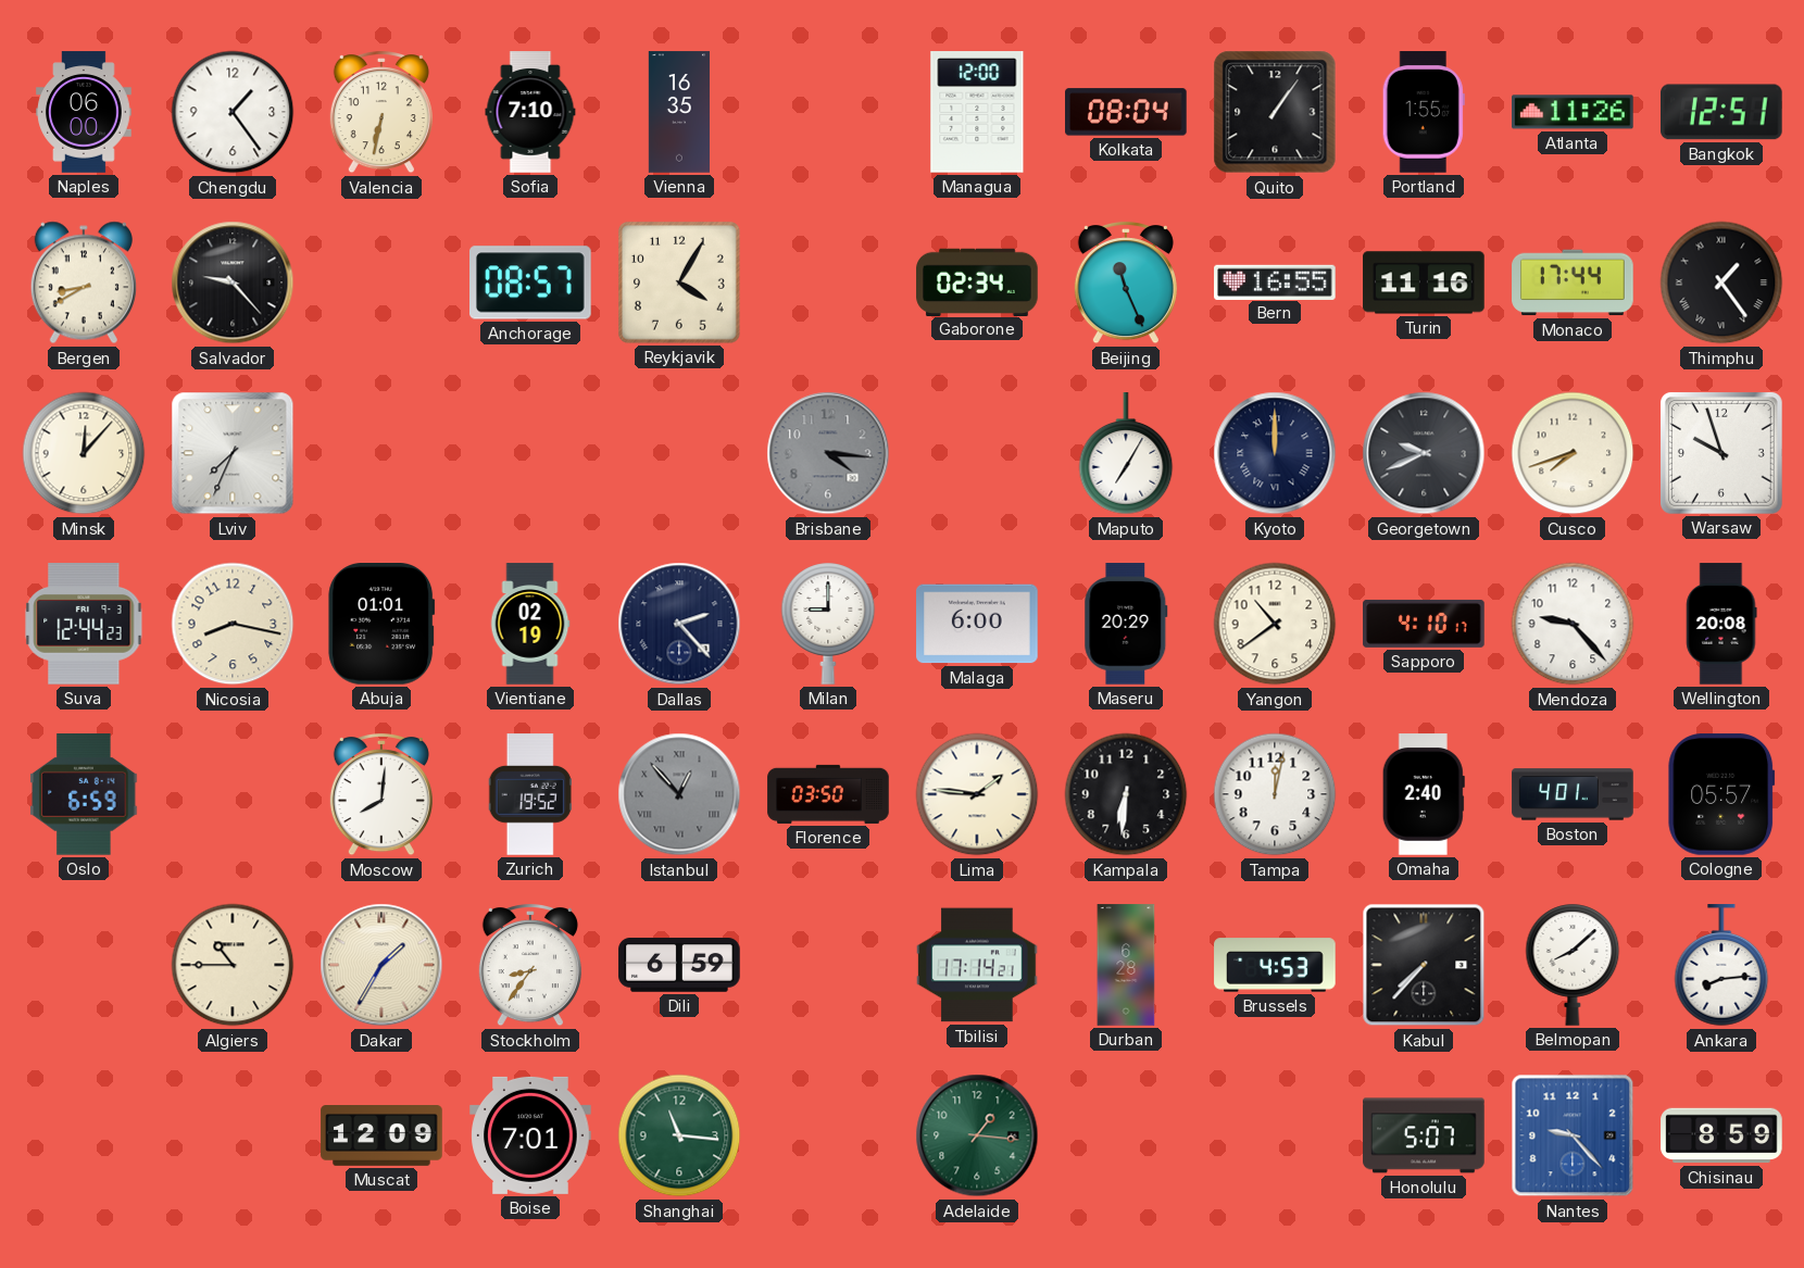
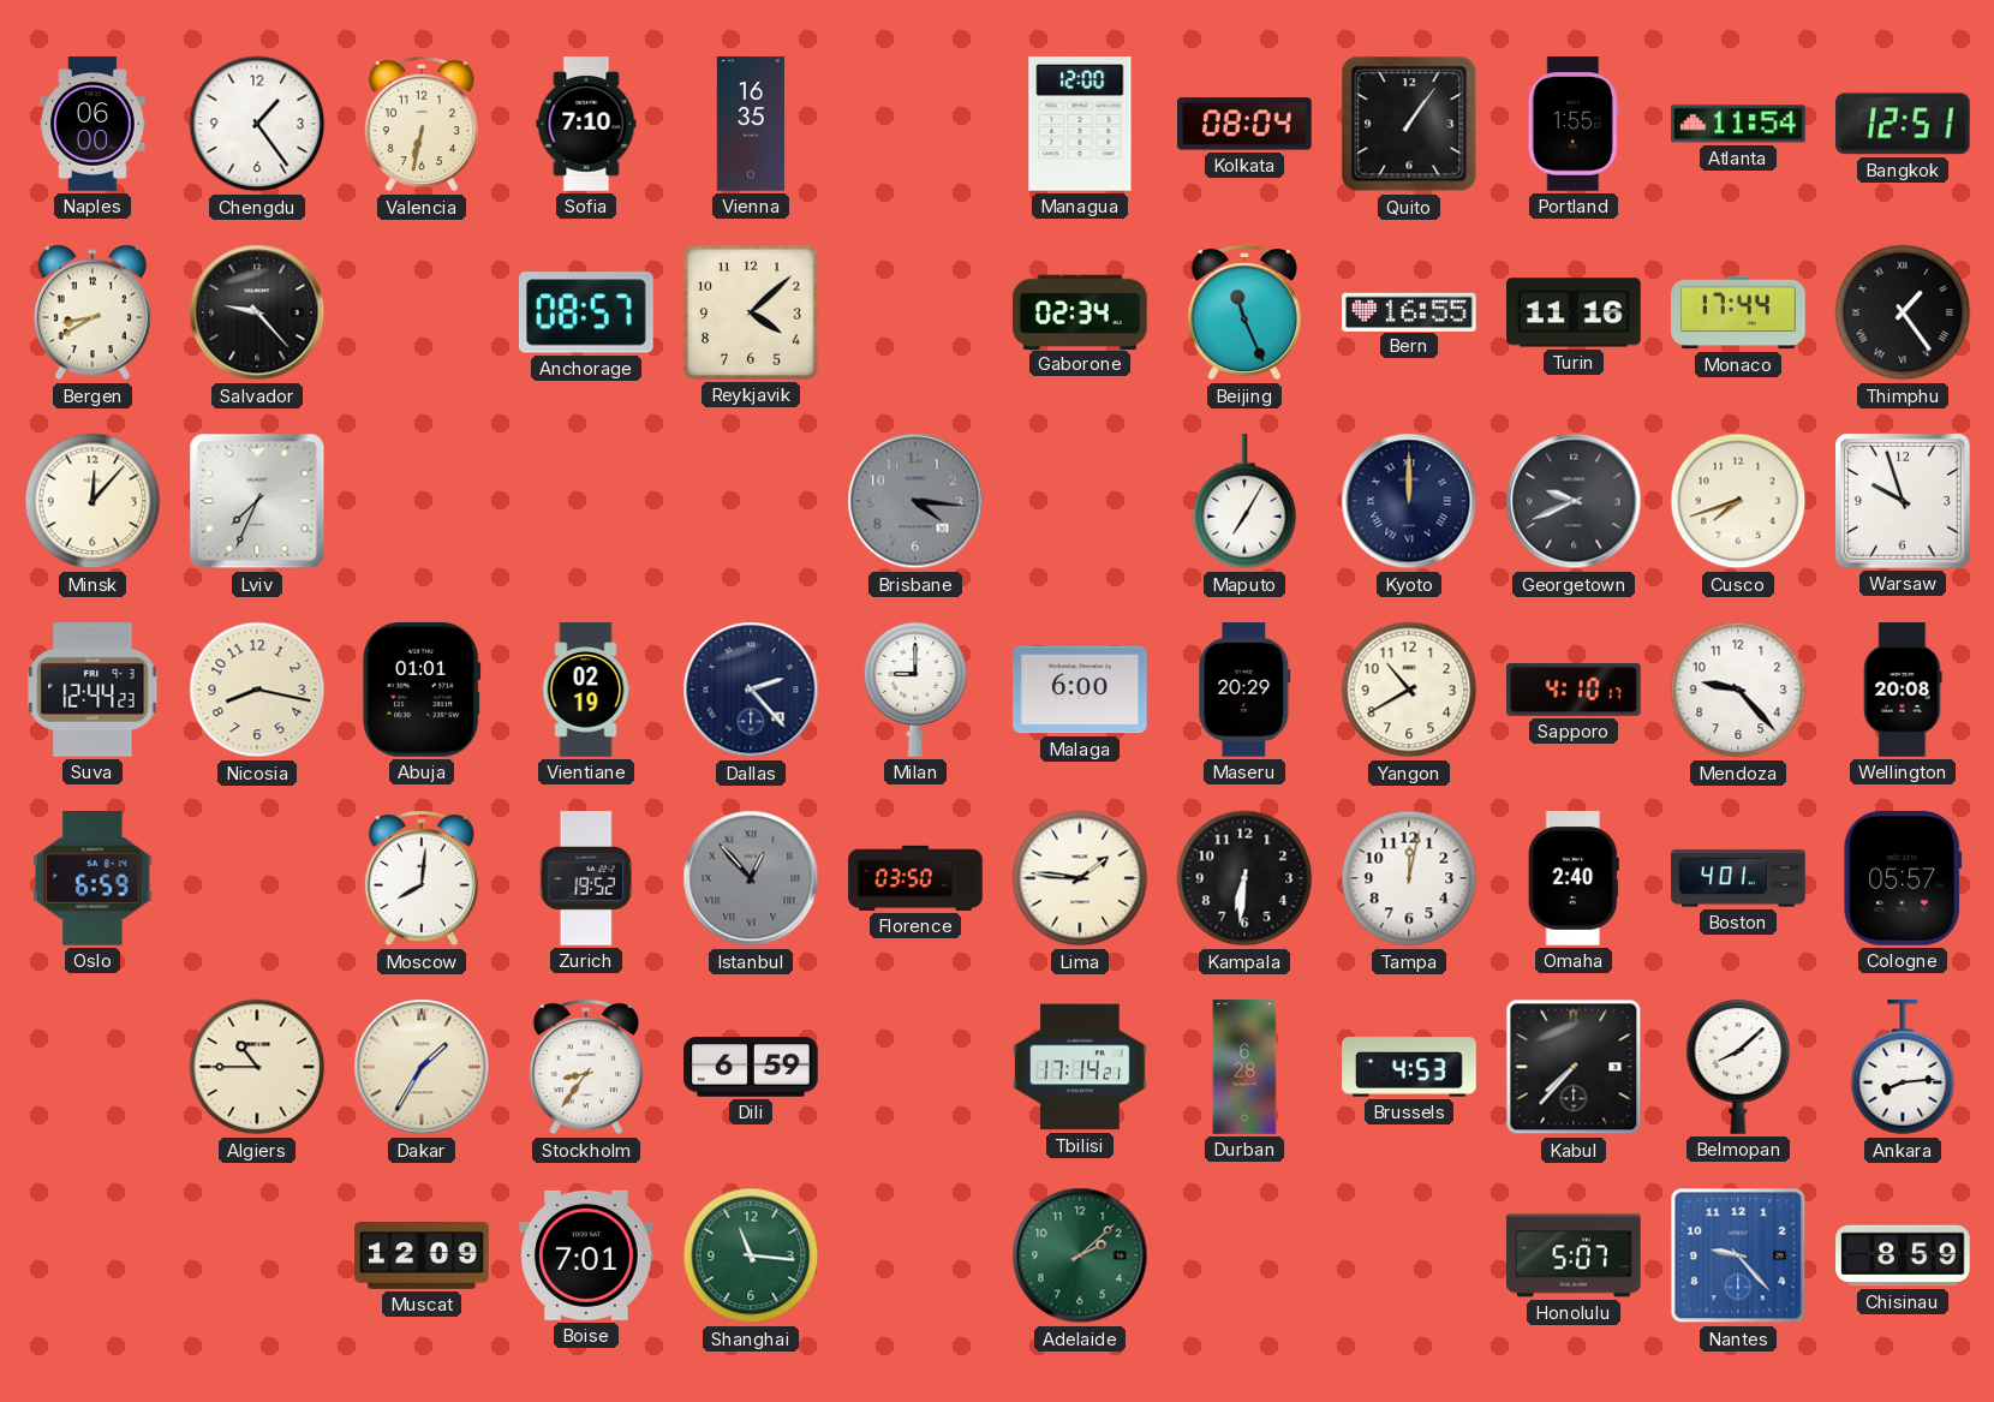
Atlanta: 11:26 -> 11:54
Reykjavik: 4:05 -> 4:08
Yangon: 10:39 -> 10:40
Adelaide: 1:16 -> 2:08
